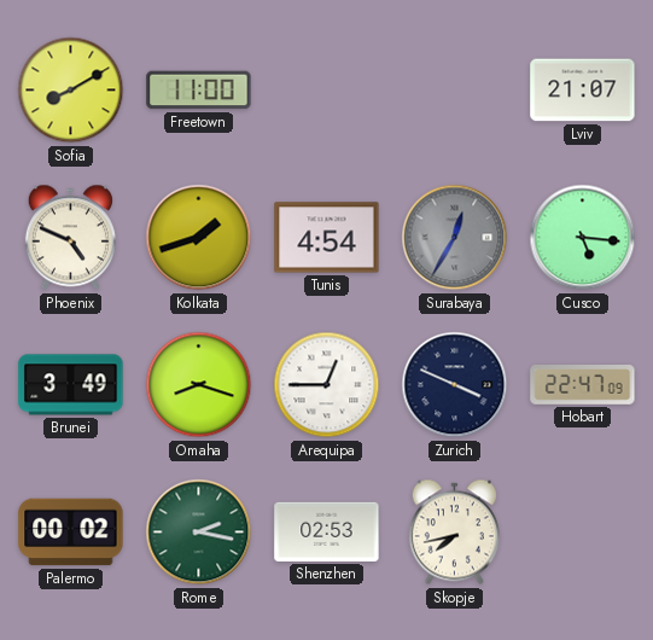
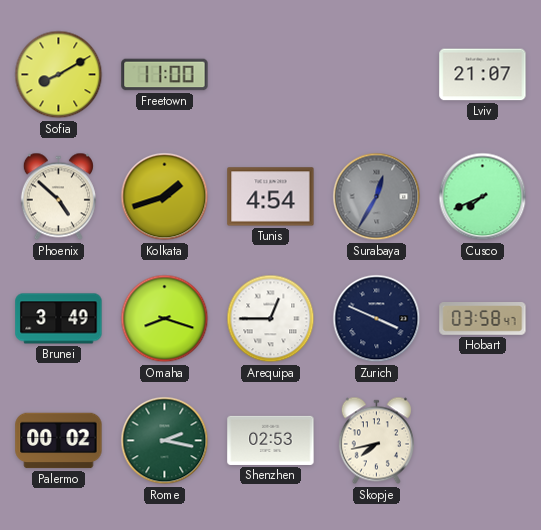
Phoenix: 4:49 -> 4:52
Cusco: 5:16 -> 7:41
Hobart: 22:47 -> 03:58
